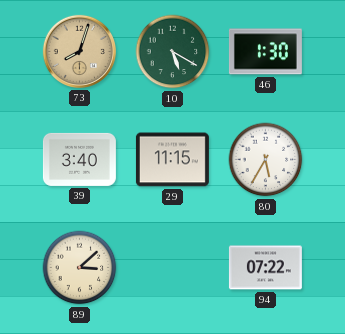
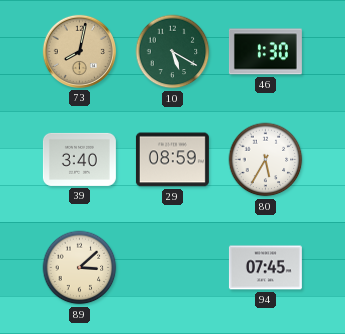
73: 8:03 -> 8:02
29: 11:15 -> 08:59
94: 07:22 -> 07:45
